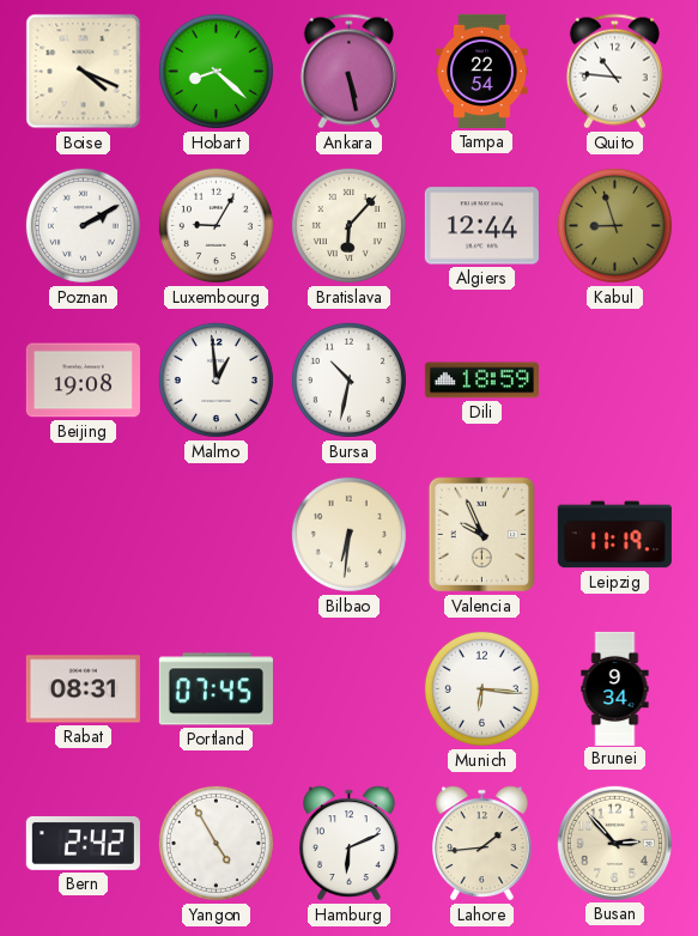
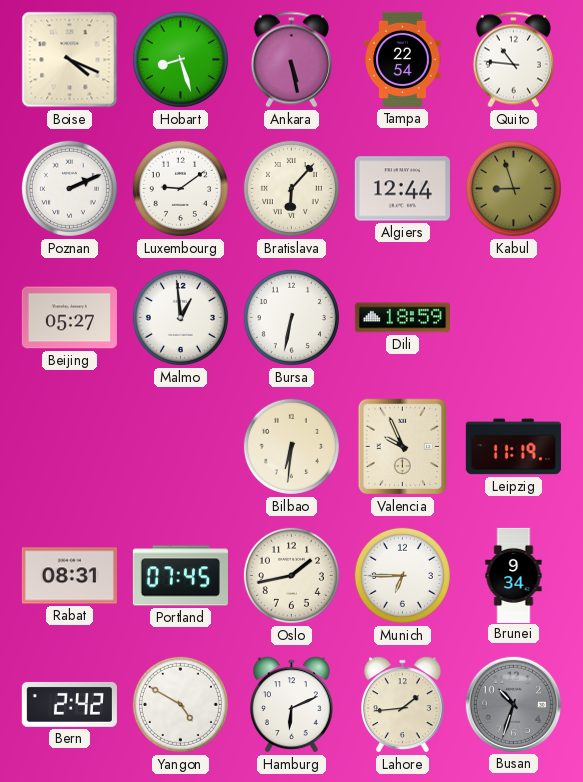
Hobart: 8:22 -> 8:27
Poznan: 2:10 -> 2:11
Luxembourg: 9:05 -> 9:09
Beijing: 19:08 -> 05:27
Bursa: 10:32 -> 6:32
Oslo: none -> 1:43
Munich: 6:16 -> 6:45
Yangon: 4:55 -> 4:50
Busan: 2:53 -> 10:33
Busan dial: cream -> grey
